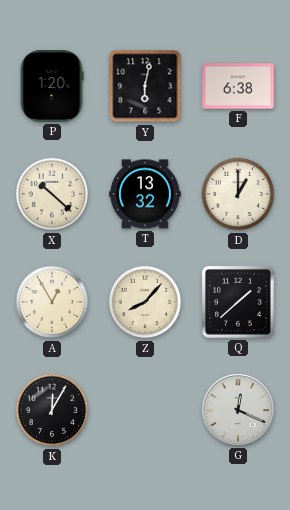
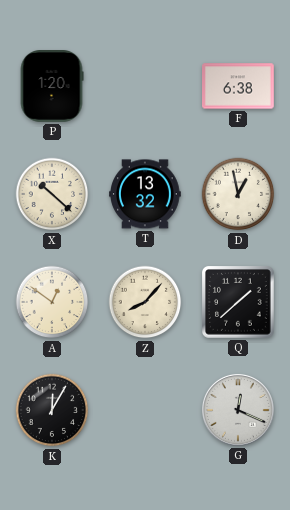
Y: 6:02 -> none
D: 1:00 -> 12:58
A: 12:55 -> 12:51
